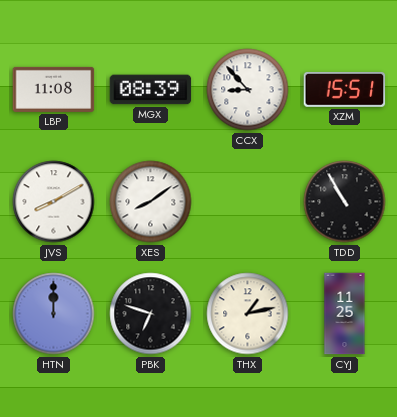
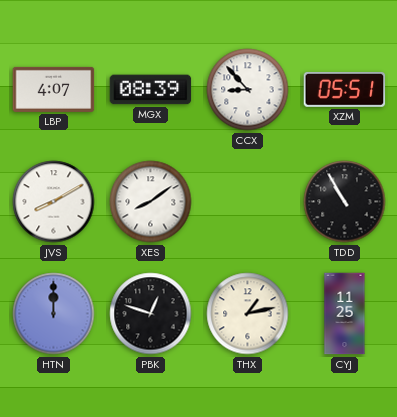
LBP: 11:08 -> 4:07
XZM: 15:51 -> 05:51
PBK: 6:48 -> 12:48
